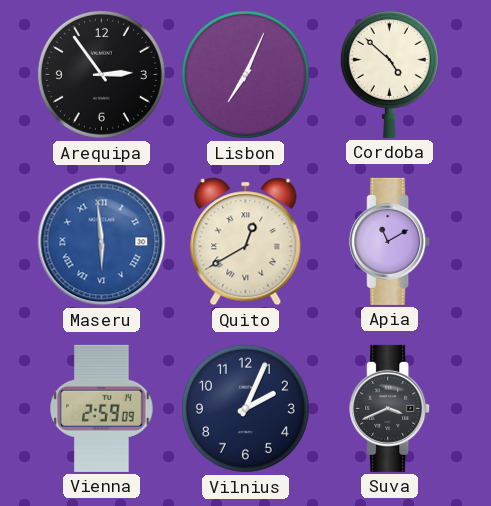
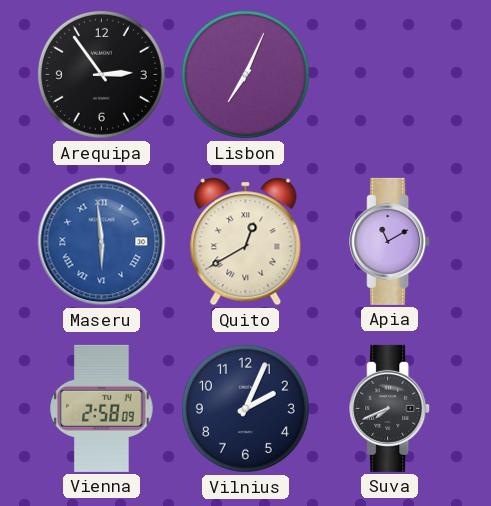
Cordoba: 4:52 -> none
Vienna: 2:59 -> 2:58
Suva: 3:41 -> 7:41
